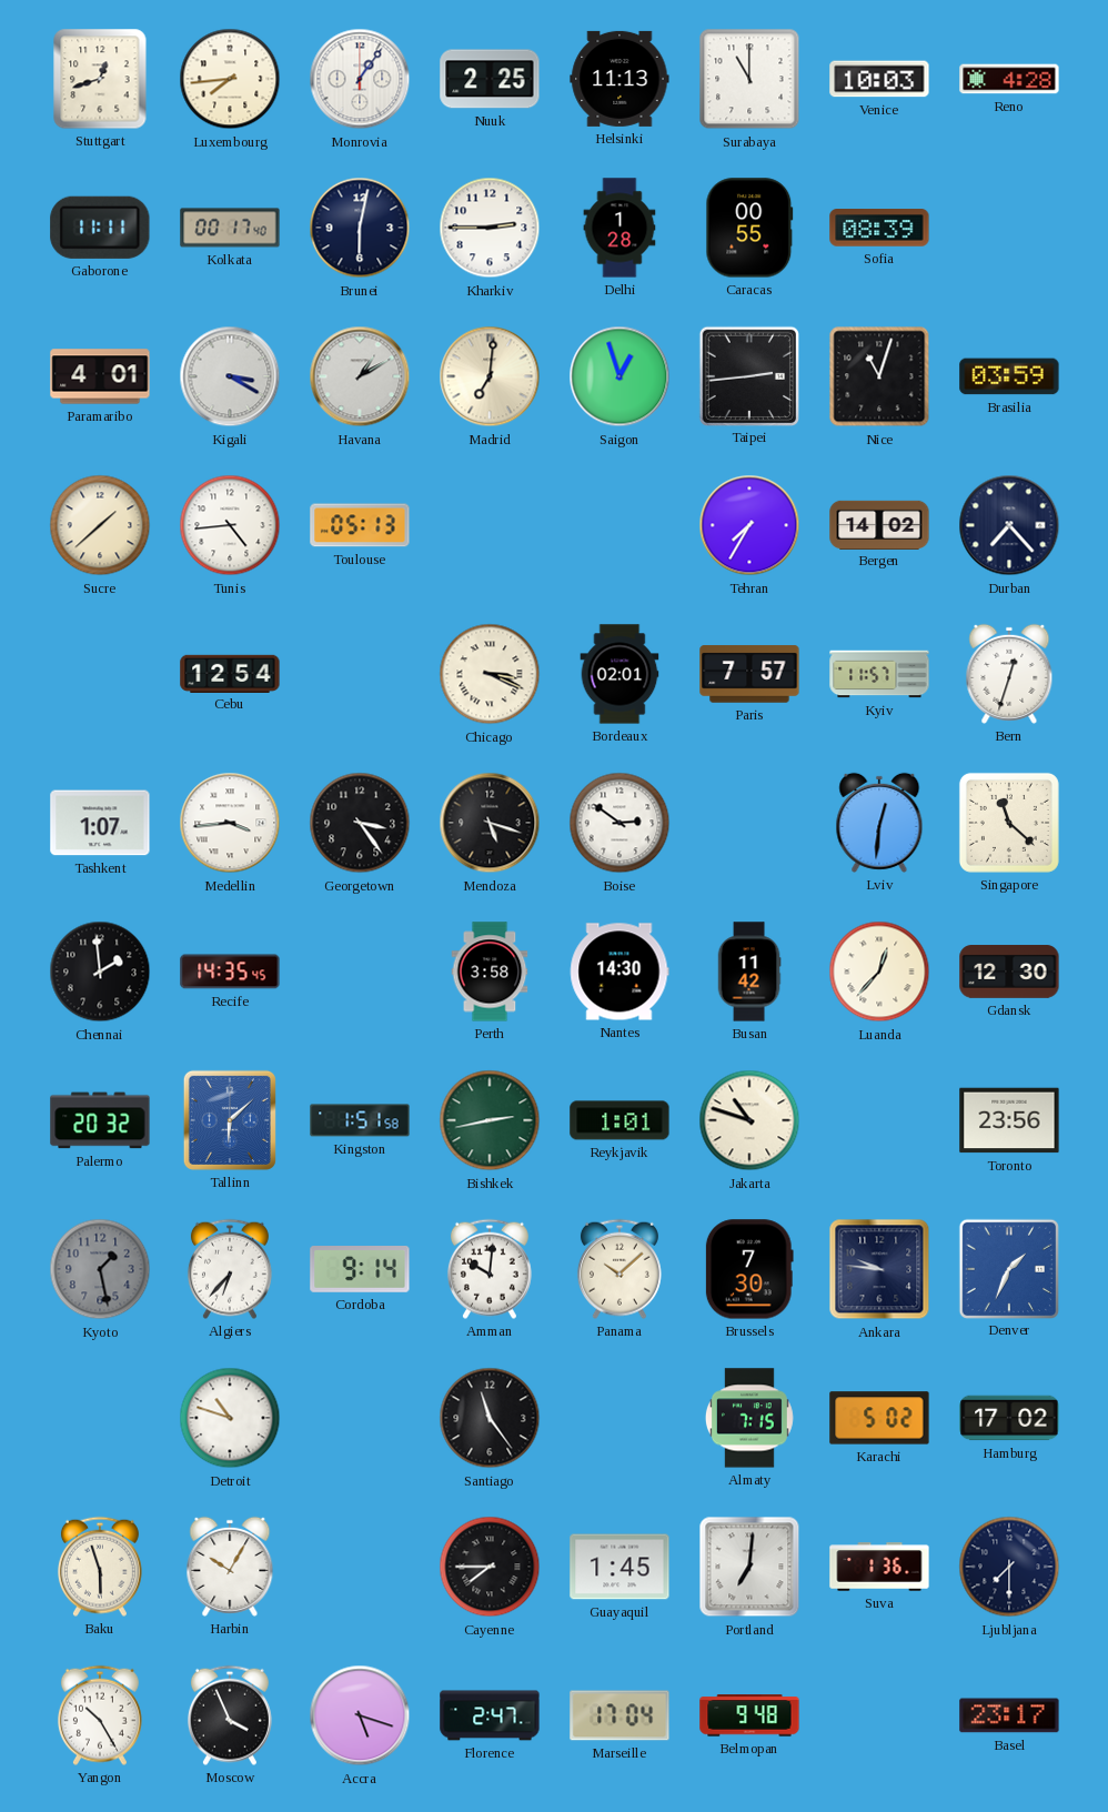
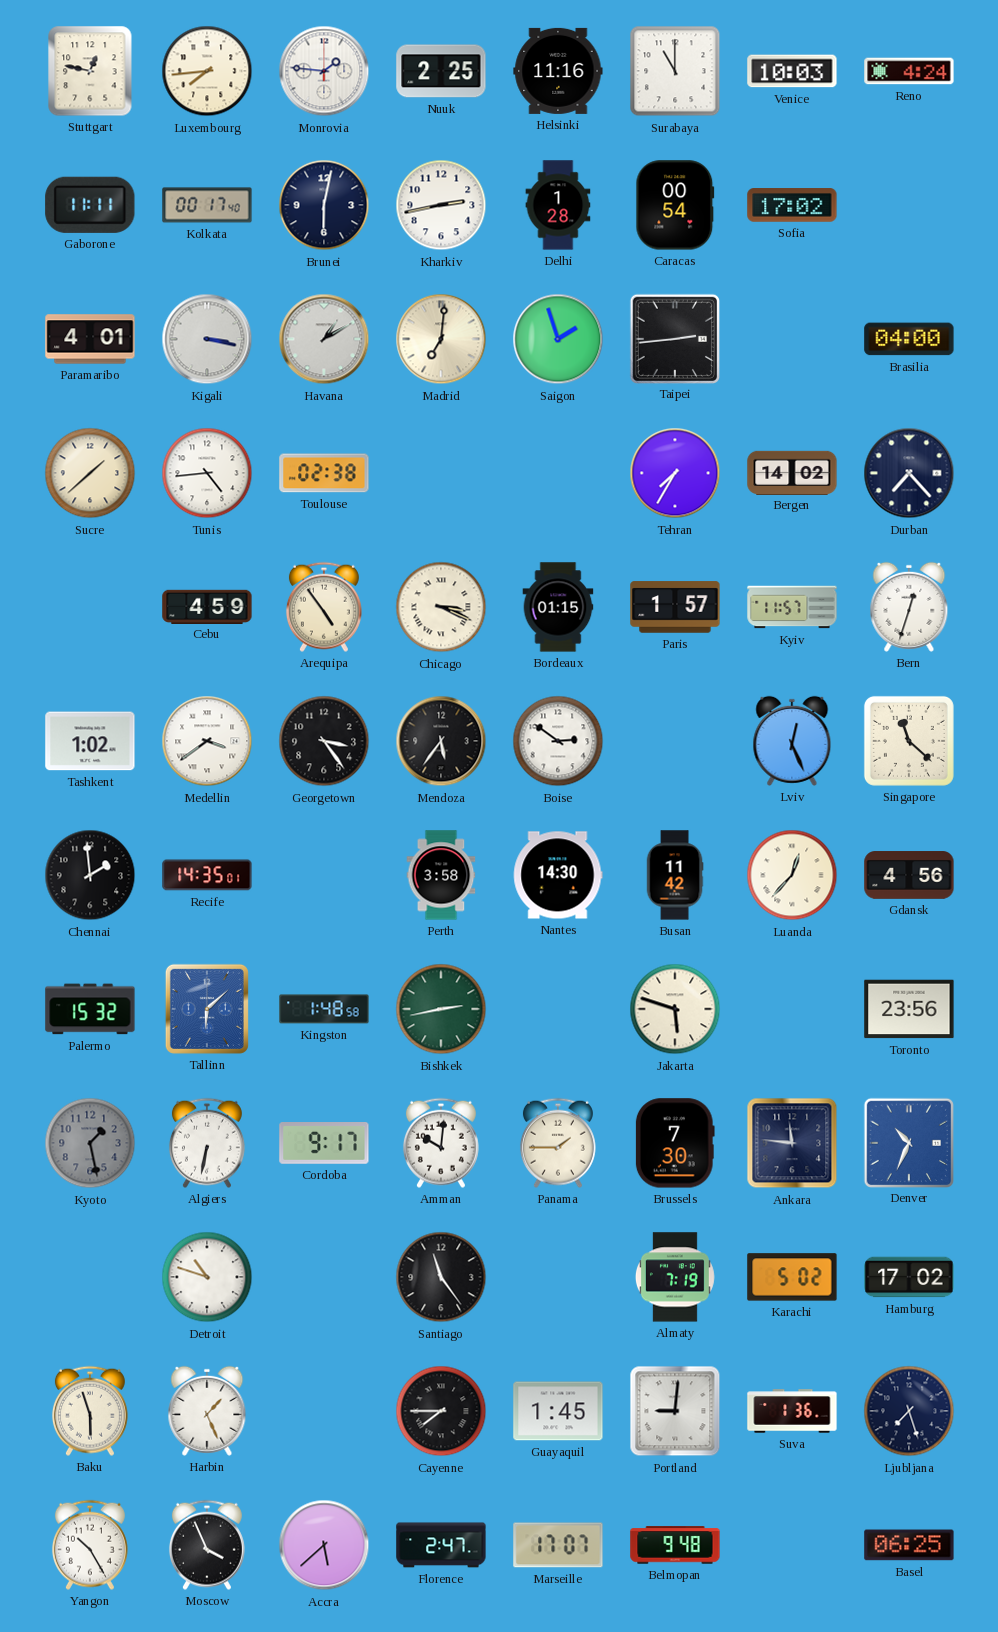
Stuttgart: 12:42 -> 12:47
Monrovia: 1:06 -> 1:46
Helsinki: 11:13 -> 11:16
Reno: 4:28 -> 4:24
Kharkiv: 2:45 -> 2:43
Caracas: 00:55 -> 00:54
Sofia: 08:39 -> 17:02
Kigali: 3:20 -> 3:17
Saigon: 12:57 -> 1:57
Nice: 11:03 -> none
Brasilia: 03:59 -> 04:00
Toulouse: 05:13 -> 02:38
Cebu: 12:54 -> 4:59
Arequipa: none -> 4:54
Bordeaux: 02:01 -> 01:15
Paris: 7:57 -> 1:57
Tashkent: 1:07 -> 1:02
Medellin: 3:44 -> 3:39
Mendoza: 5:18 -> 5:36
Lviv: 12:31 -> 12:26
Recife: 14:35:45 -> 14:35:01
Gdansk: 12:30 -> 4:56
Palermo: 20:32 -> 15:32
Kingston: 1:51 -> 1:48
Reykjavik: 1:01 -> none
Jakarta: 10:48 -> 5:48
Algiers: 6:37 -> 6:32
Cordoba: 9:14 -> 9:17
Panama: 10:08 -> 1:45
Ankara: 9:46 -> 11:46
Denver: 1:34 -> 10:34
Almaty: 7:15 -> 7:19
Harbin: 10:05 -> 1:26
Portland: 7:01 -> 9:01
Ljubljana: 7:30 -> 7:27
Accra: 5:18 -> 5:38
Marseille: 17:04 -> 17:07
Basel: 23:17 -> 06:25
